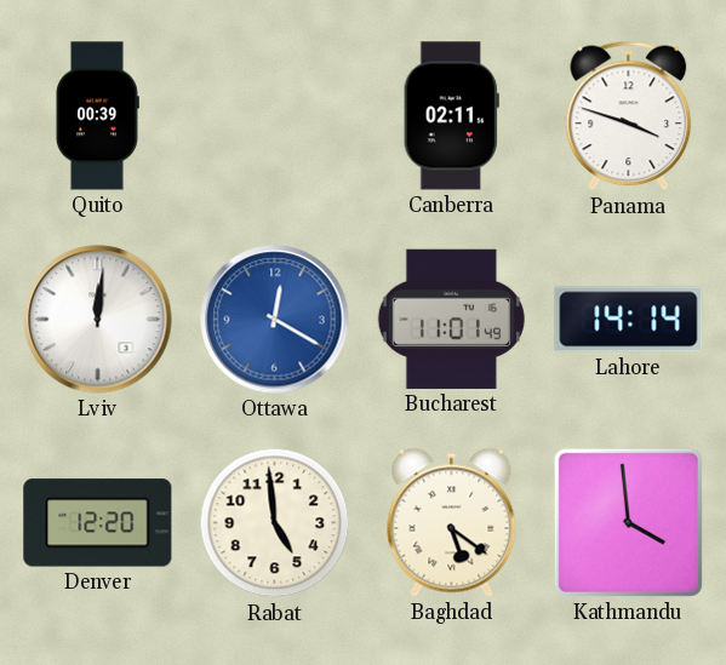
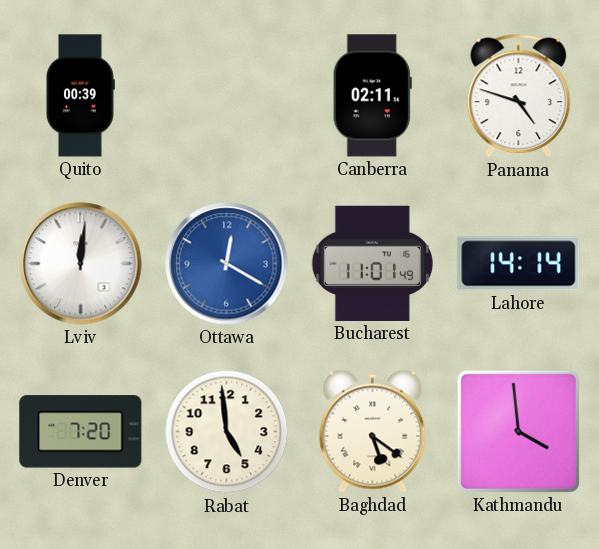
Panama: 3:48 -> 4:48
Denver: 12:20 -> 7:20
